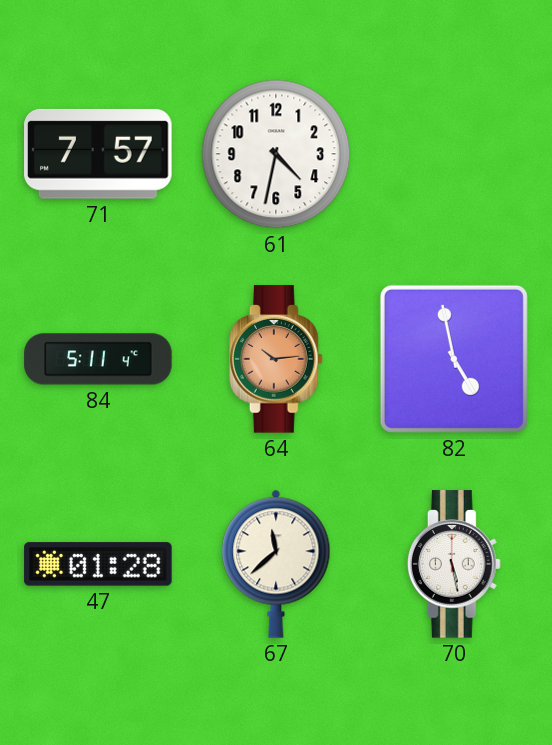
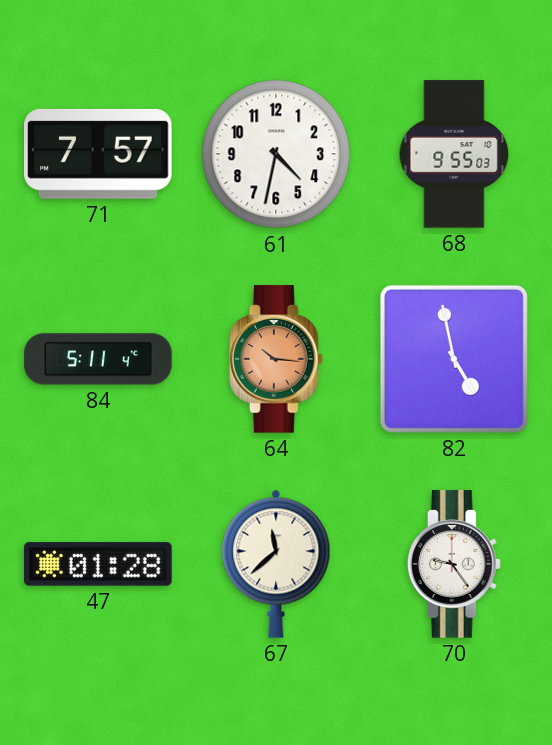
68: none -> 9:55
64: 10:14 -> 10:16
70: 5:28 -> 9:24
